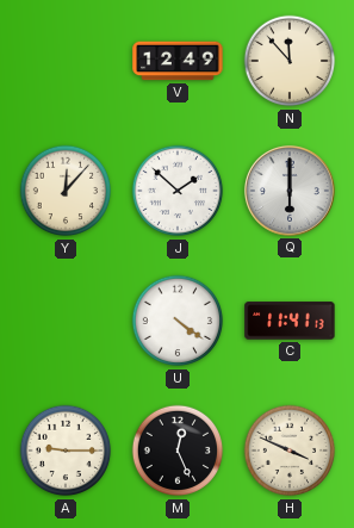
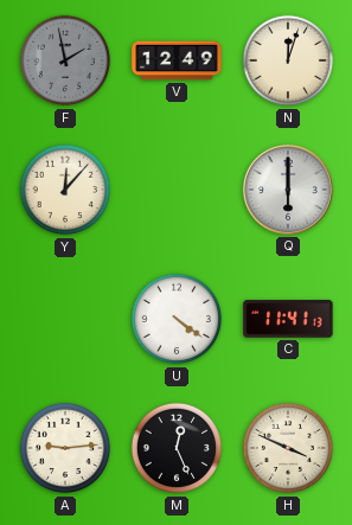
F: none -> 1:58
N: 11:53 -> 12:03
J: 1:52 -> none
A: 9:15 -> 9:14
